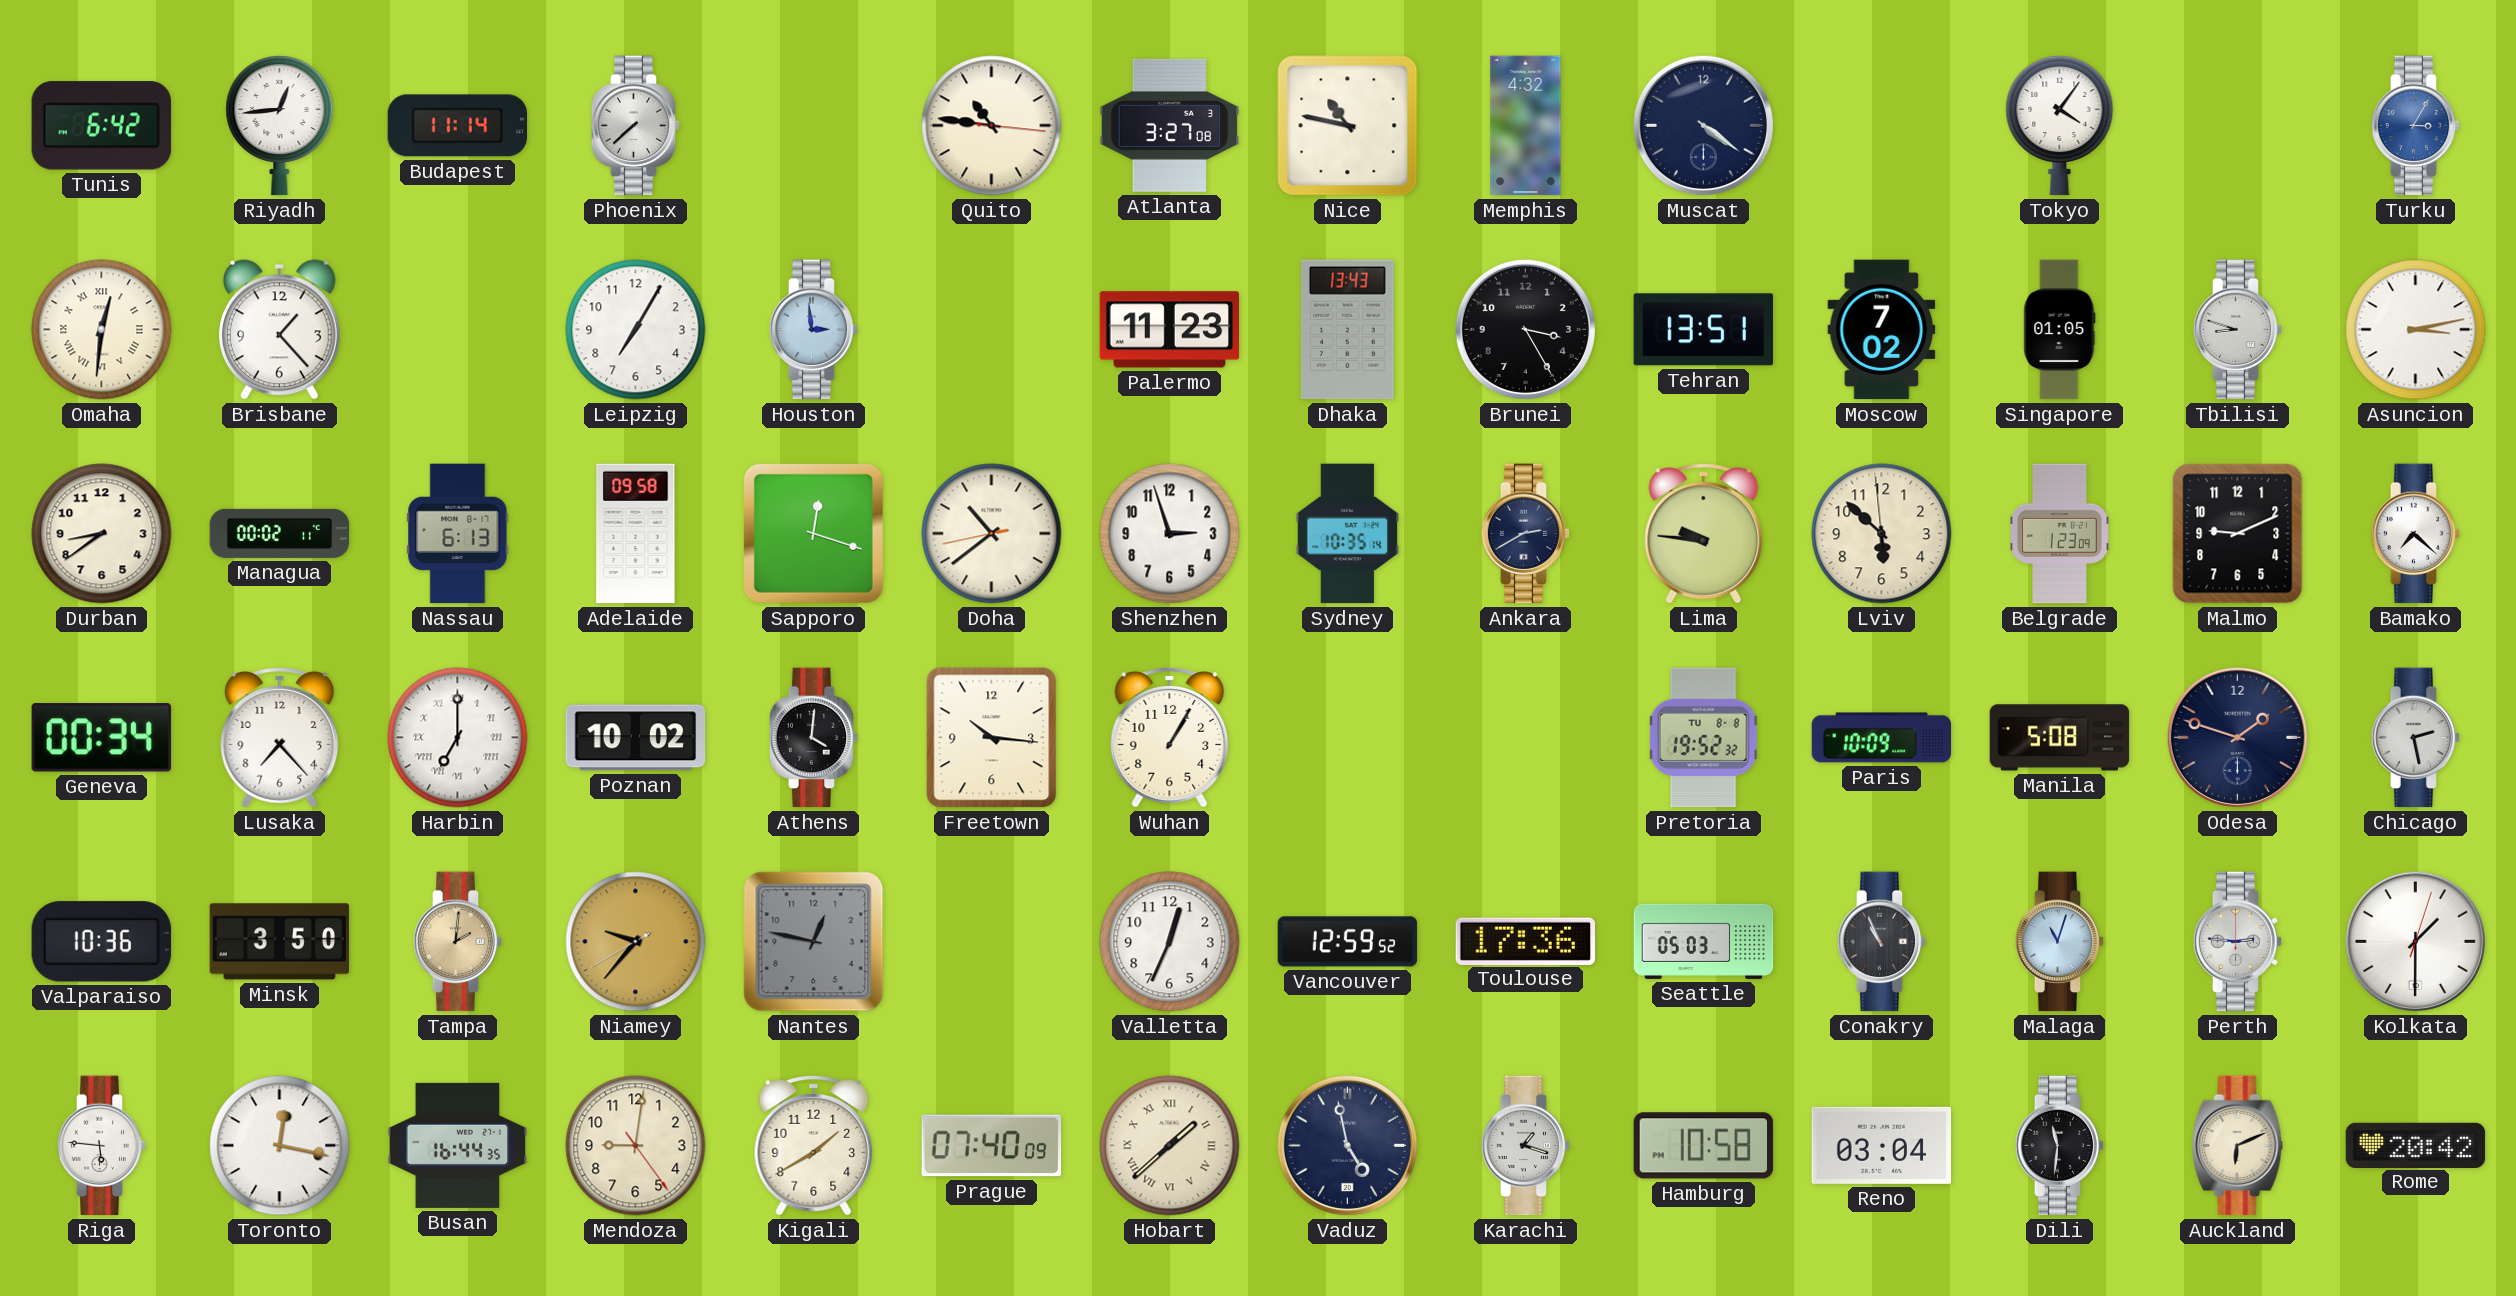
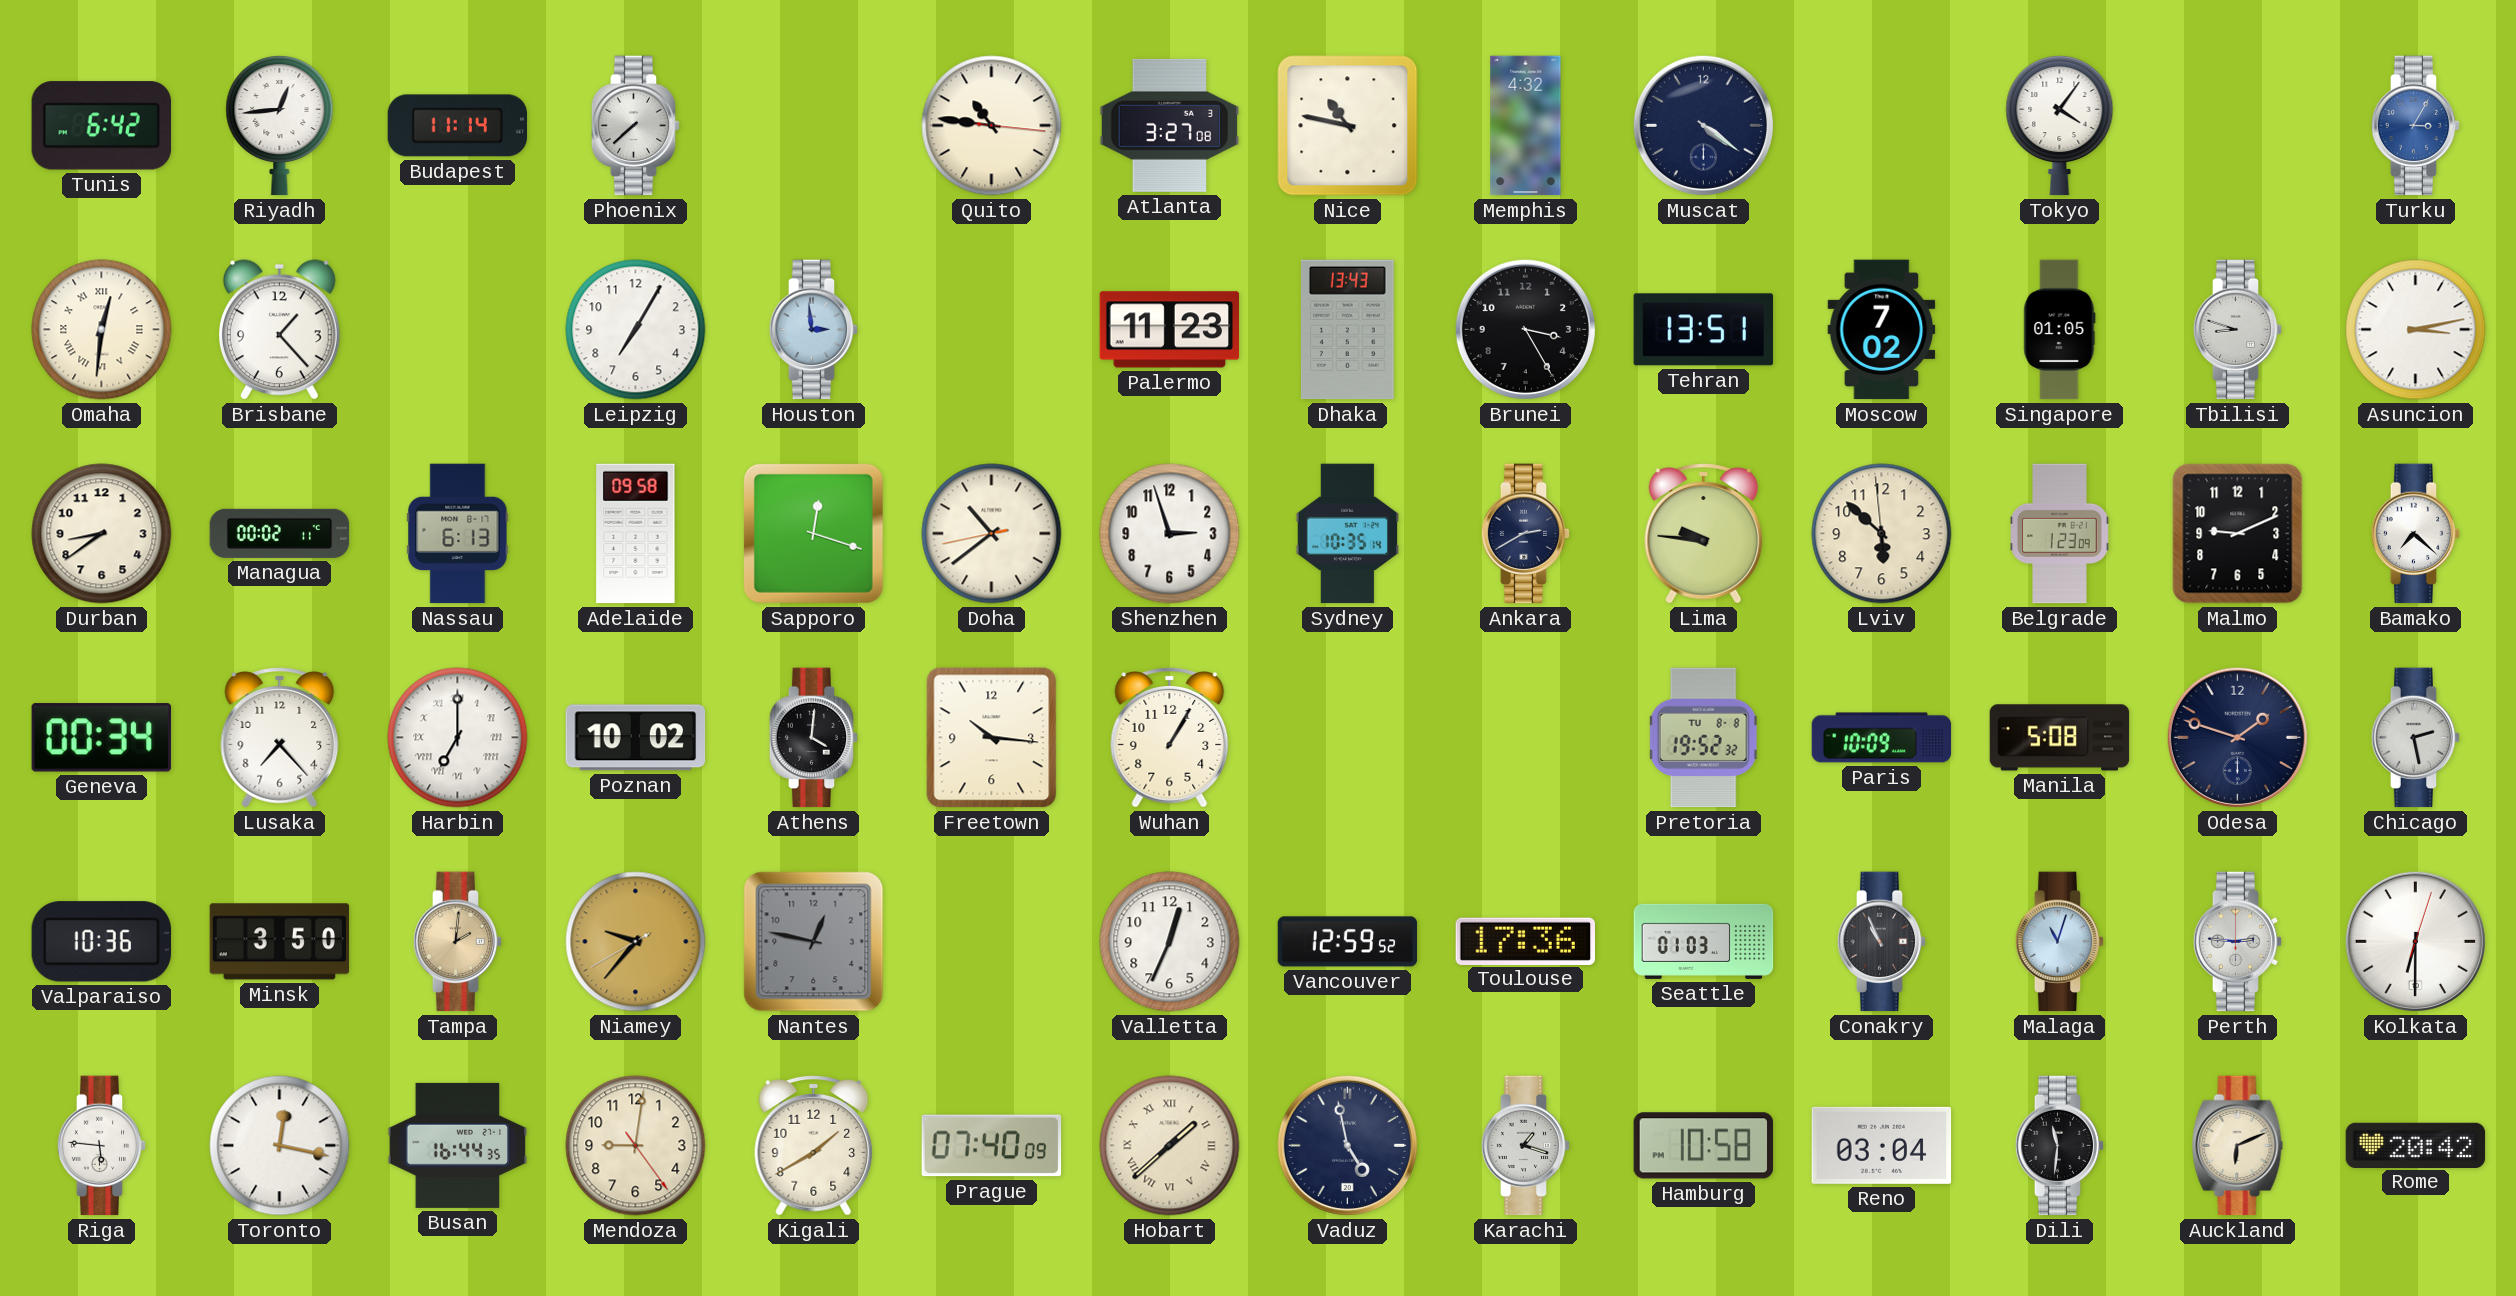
Seattle: 05:03 -> 01:03
Kolkata: 1:30 -> 6:30
